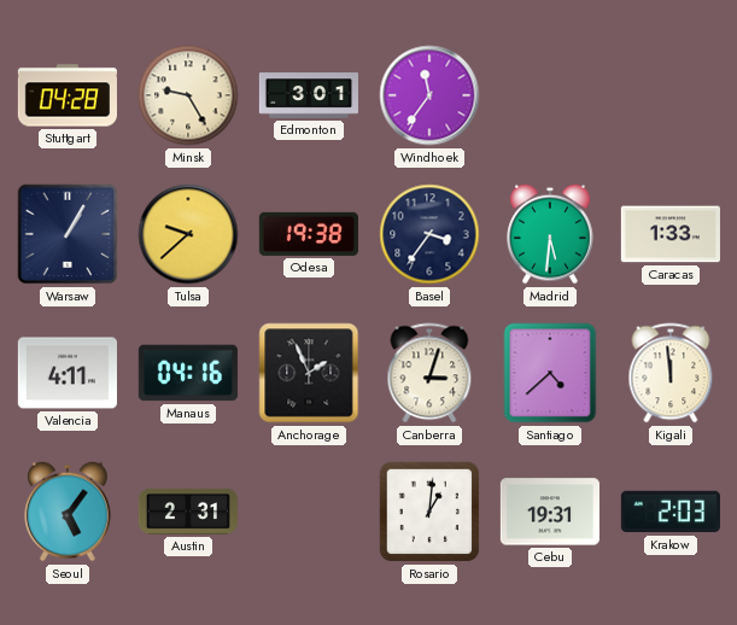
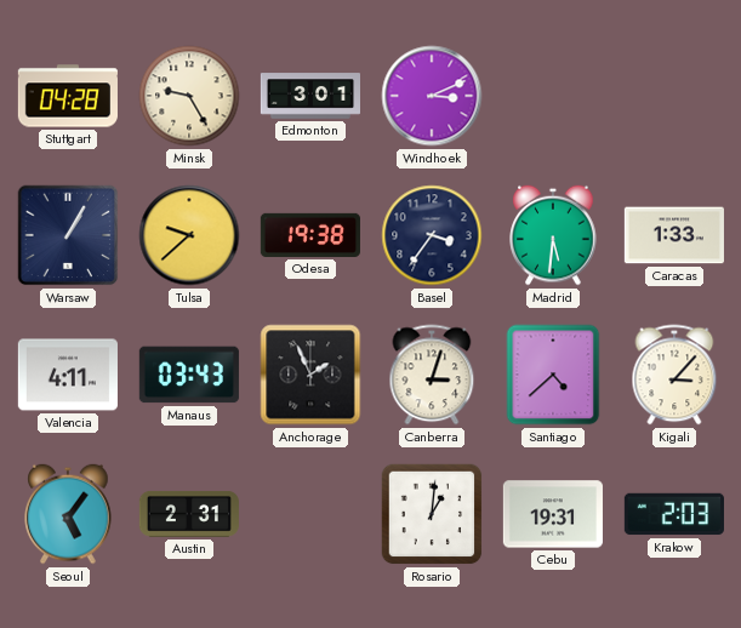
Windhoek: 11:36 -> 3:11
Manaus: 04:16 -> 03:43
Kigali: 11:59 -> 3:07
